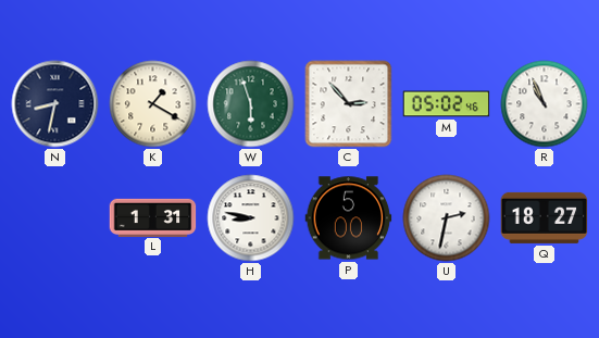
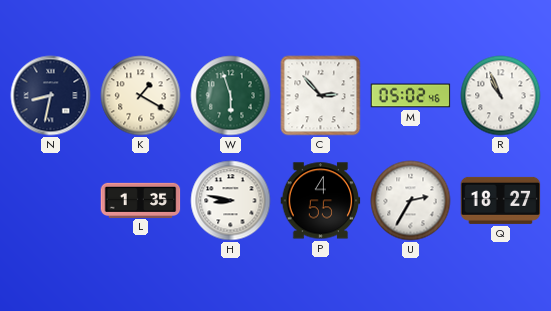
L: 1:31 -> 1:35
P: 5:00 -> 4:55
U: 2:32 -> 2:35
